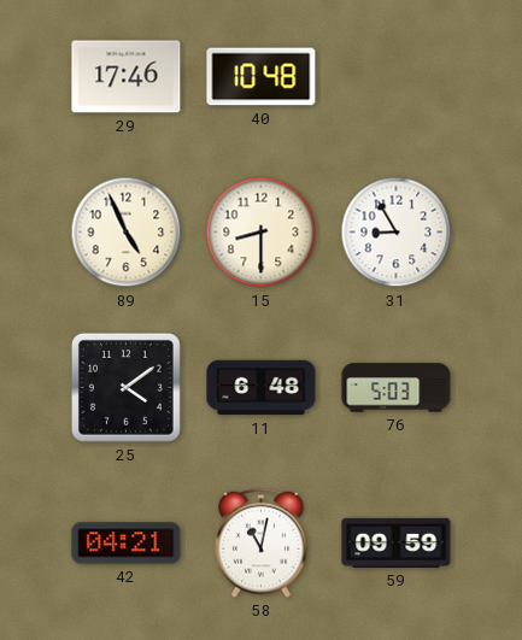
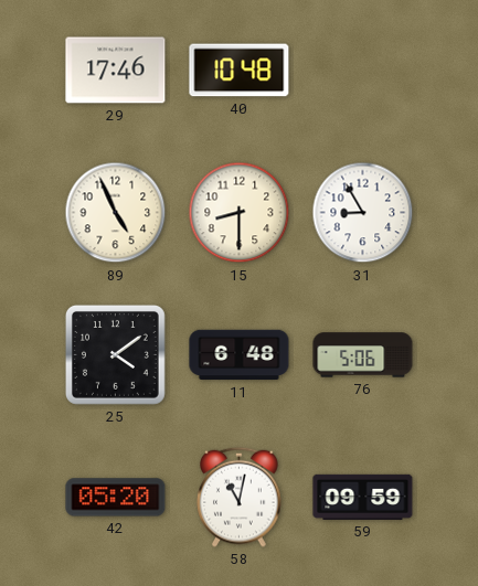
76: 5:03 -> 5:06
42: 04:21 -> 05:20
